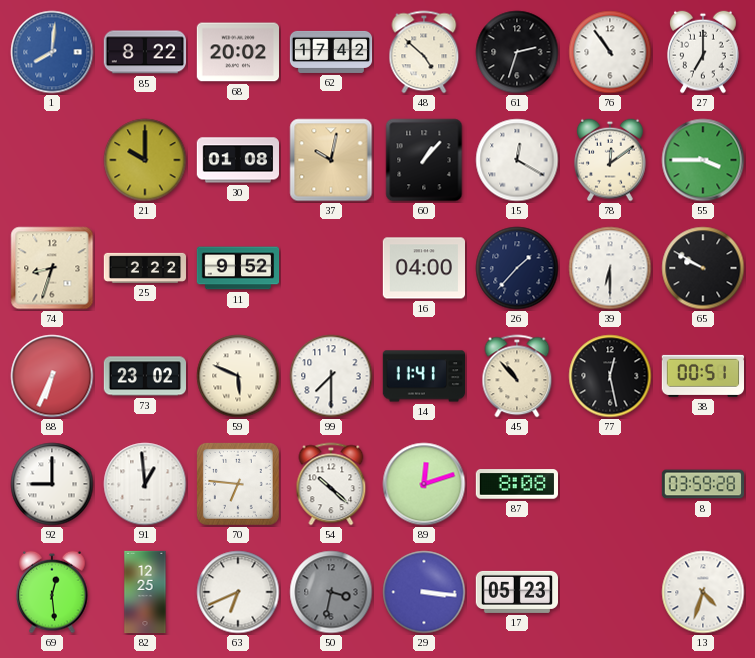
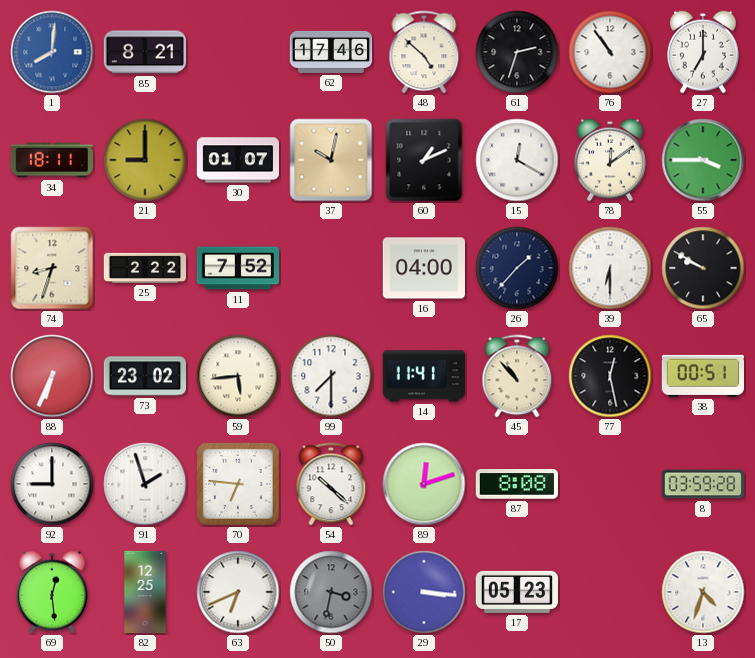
85: 8:22 -> 8:21
68: 20:02 -> none
62: 17:42 -> 17:46
34: none -> 18:11
21: 10:00 -> 9:00
30: 01:08 -> 01:07
60: 1:07 -> 1:11
11: 9:52 -> 7:52
59: 5:49 -> 5:44
91: 12:59 -> 1:57
